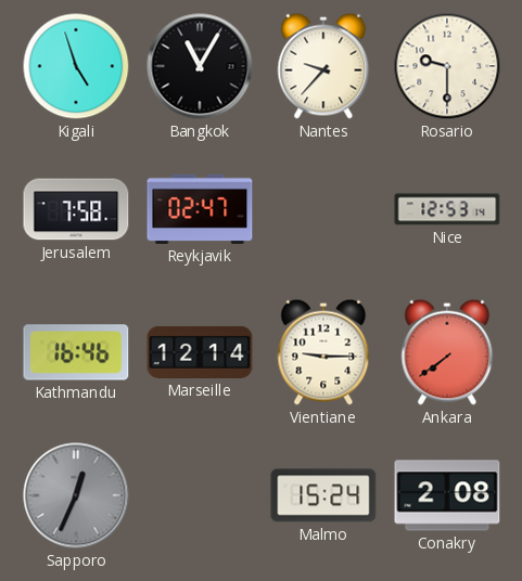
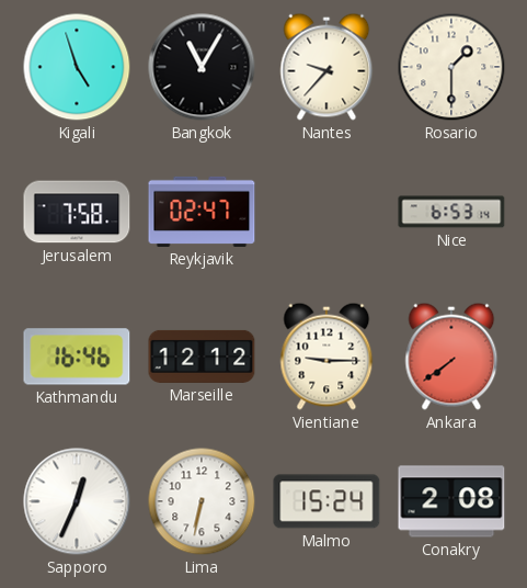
Rosario: 9:30 -> 1:30
Nice: 12:53 -> 6:53
Marseille: 12:14 -> 12:12
Sapporo dial: grey -> white
Lima: none -> 6:32
